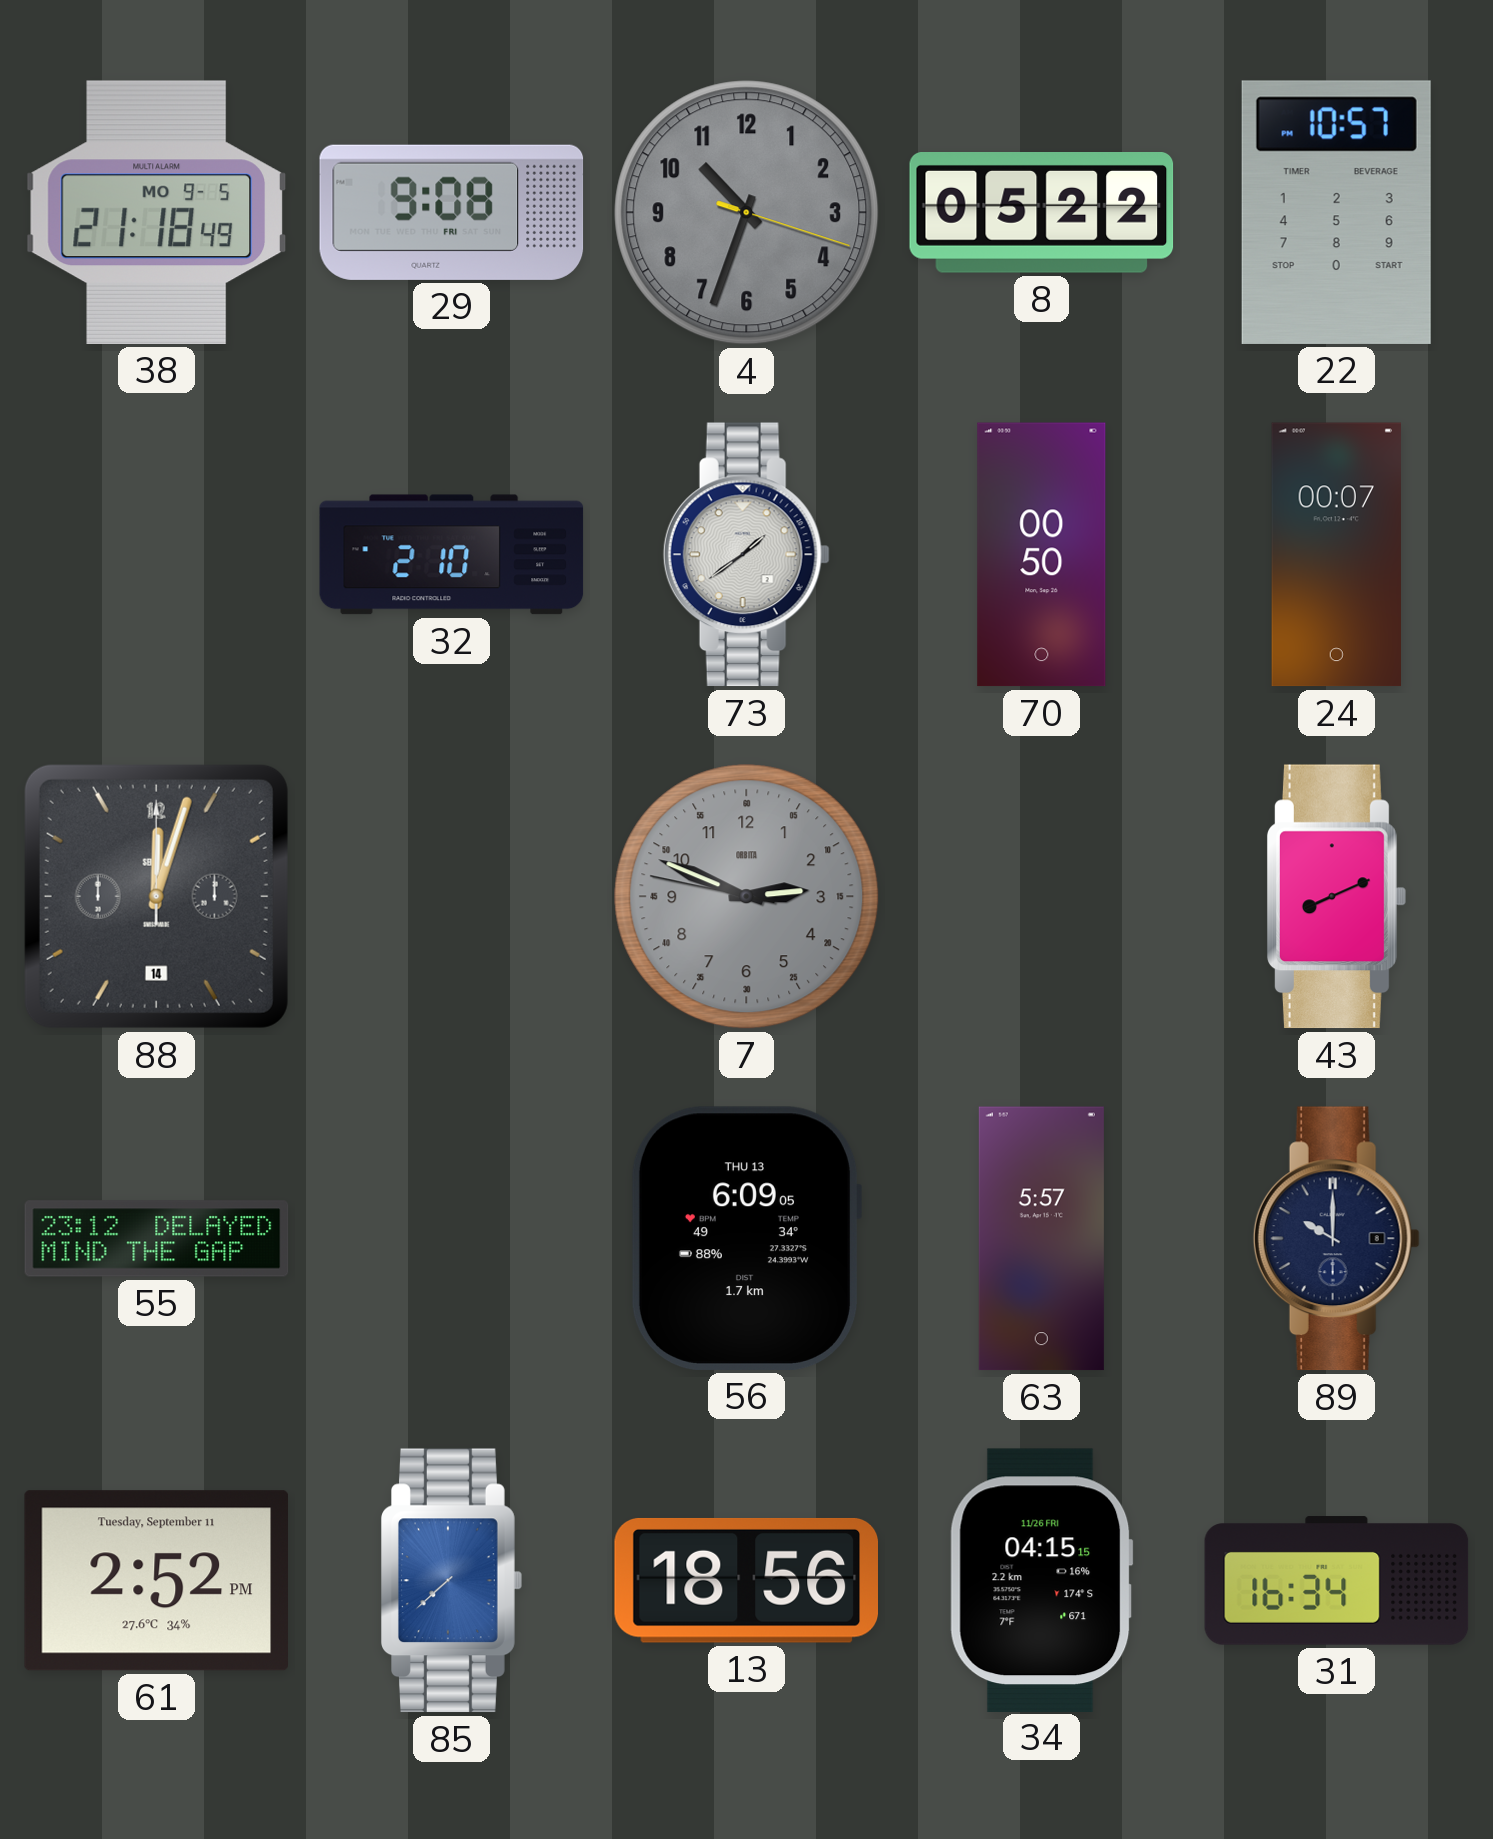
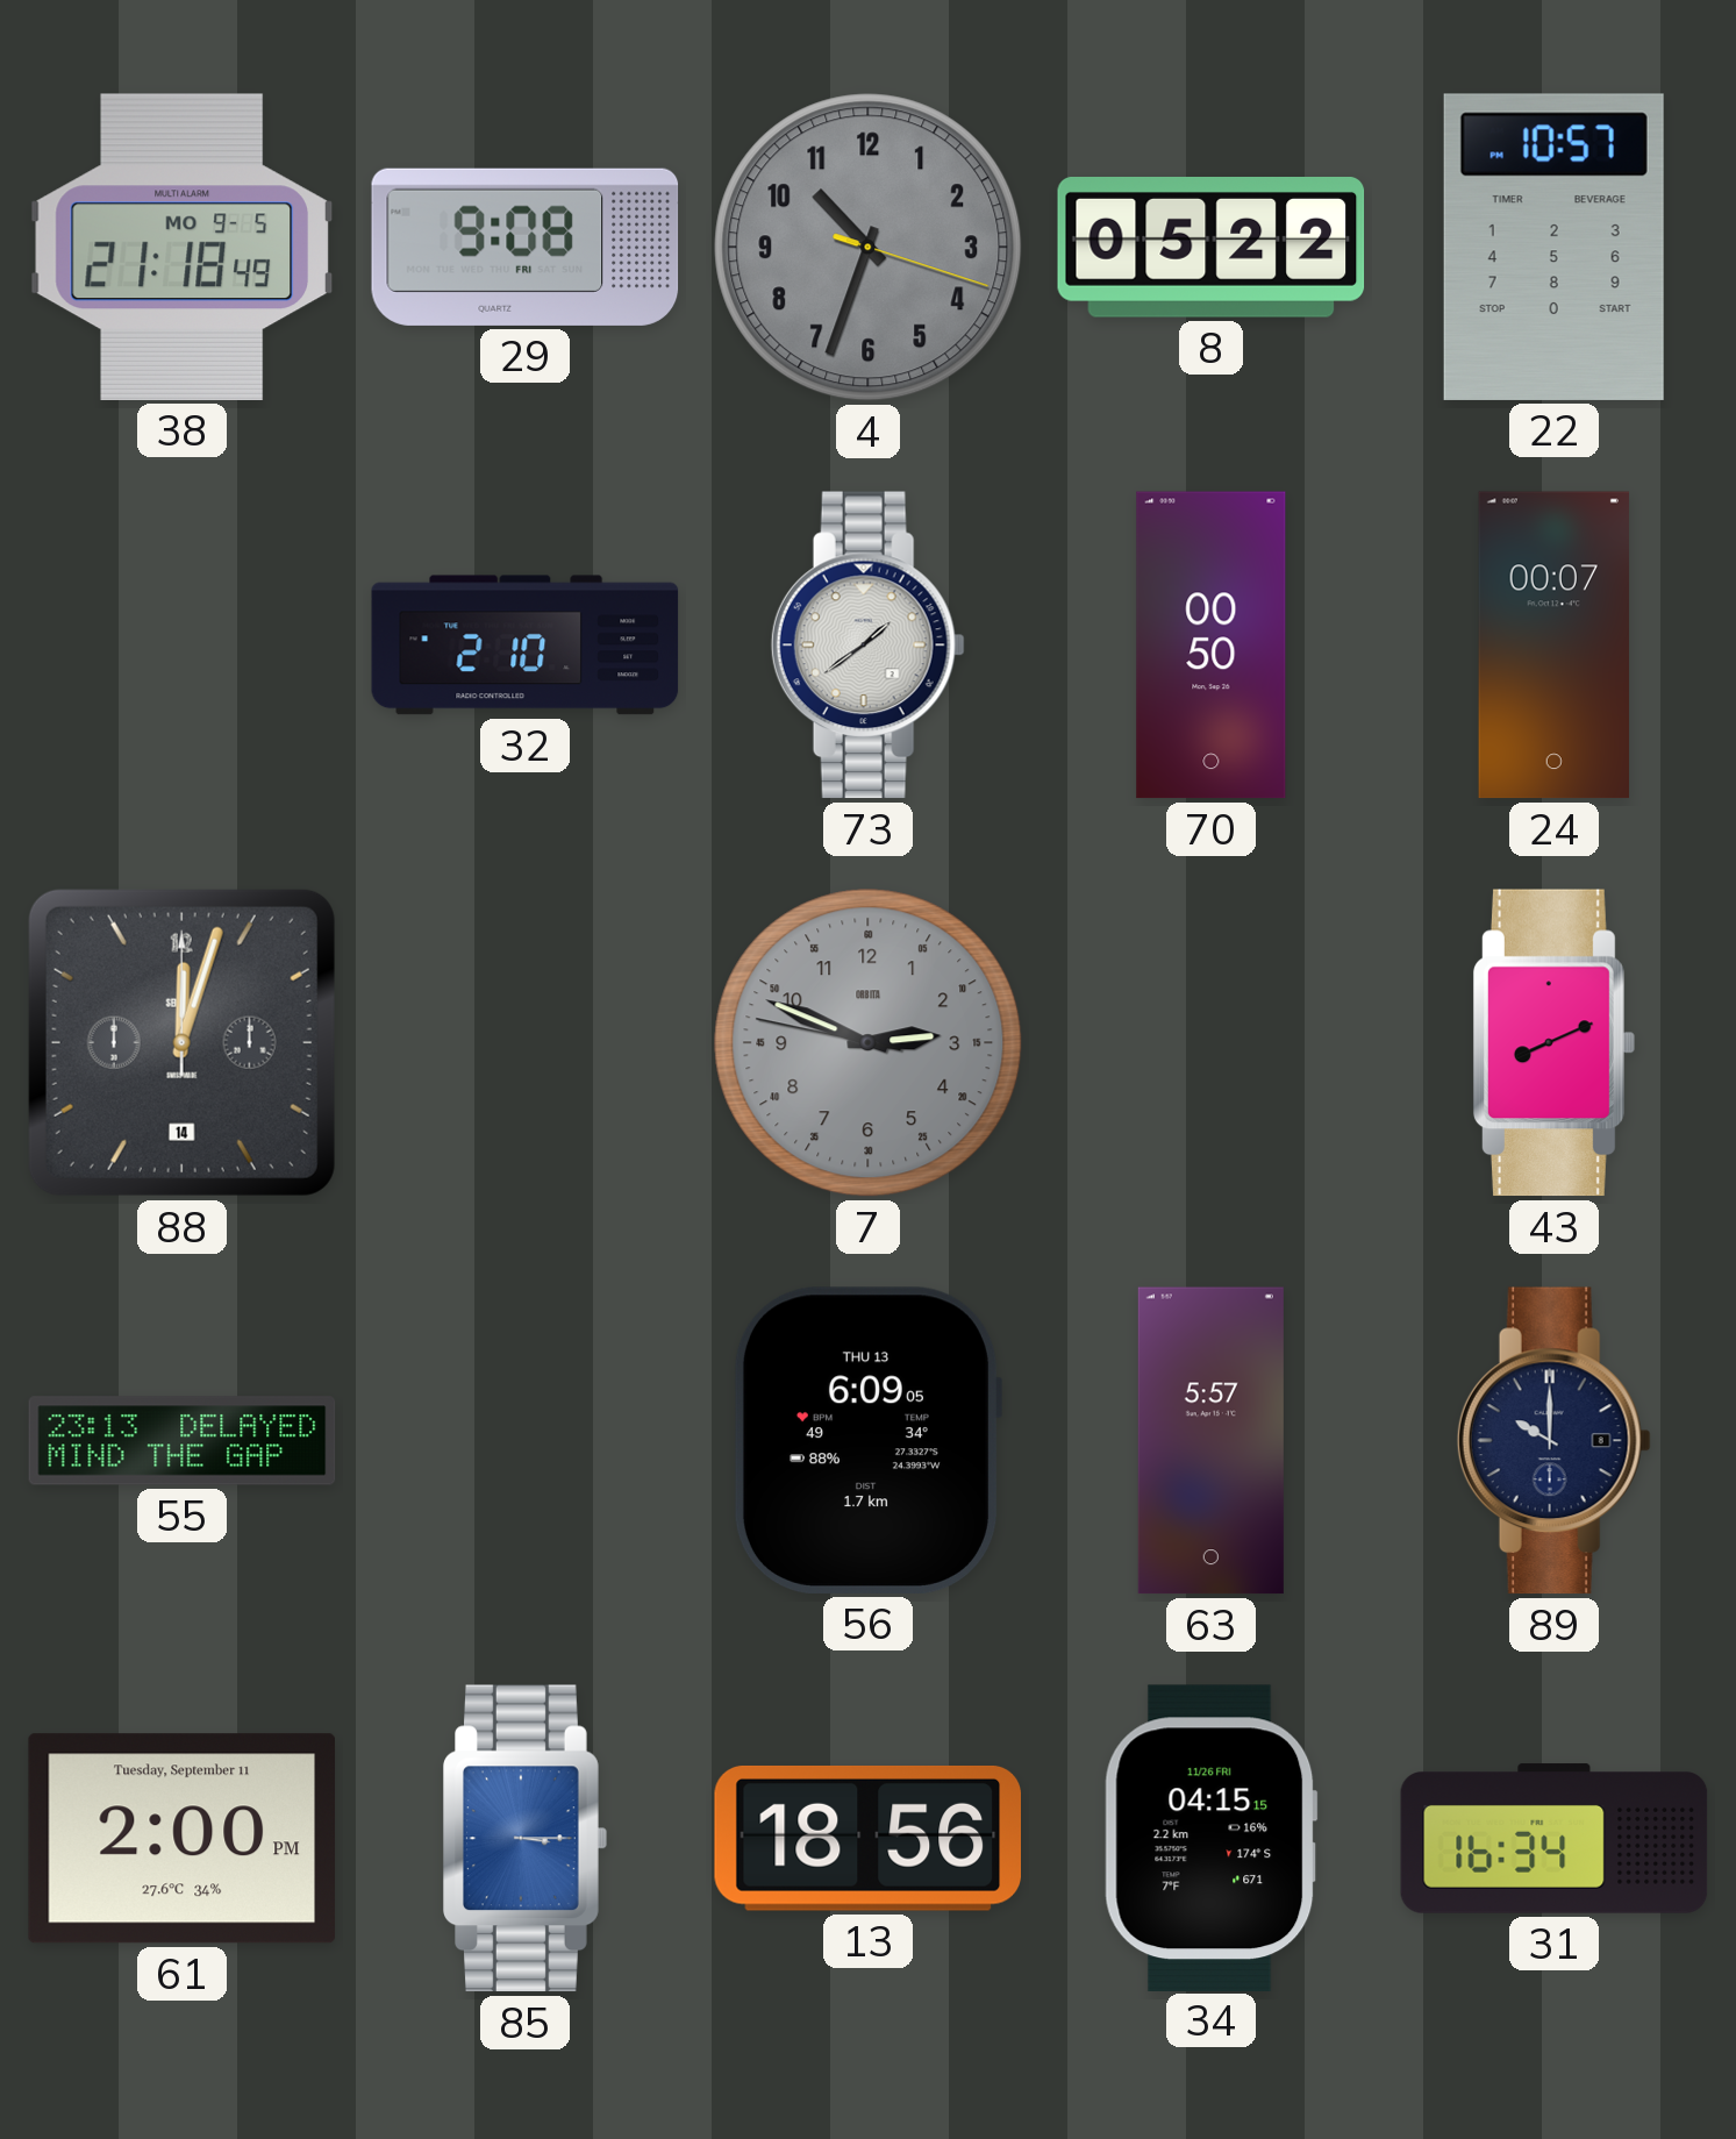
55: 23:12 -> 23:13
61: 2:52 -> 2:00
85: 7:38 -> 3:15
